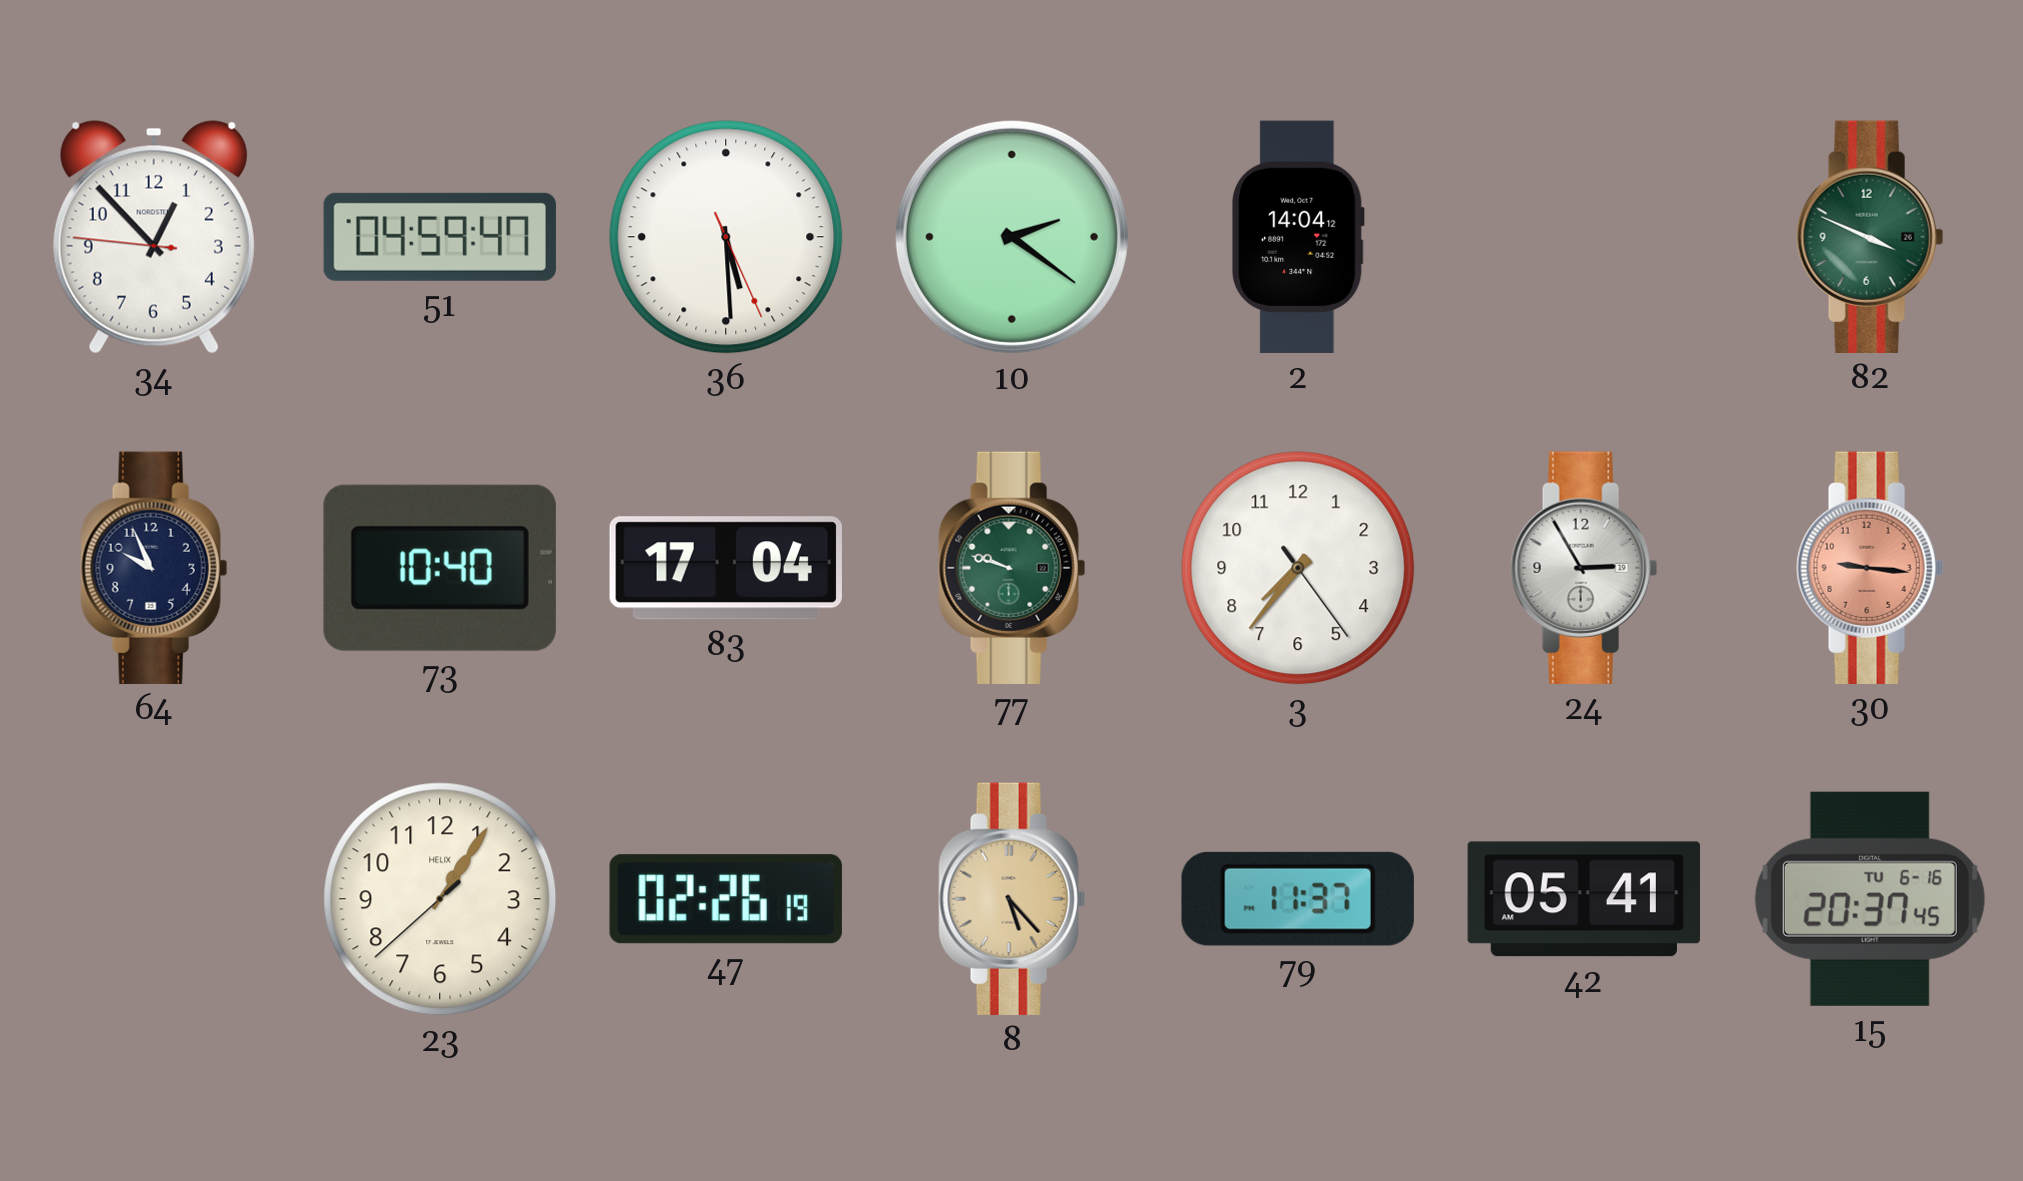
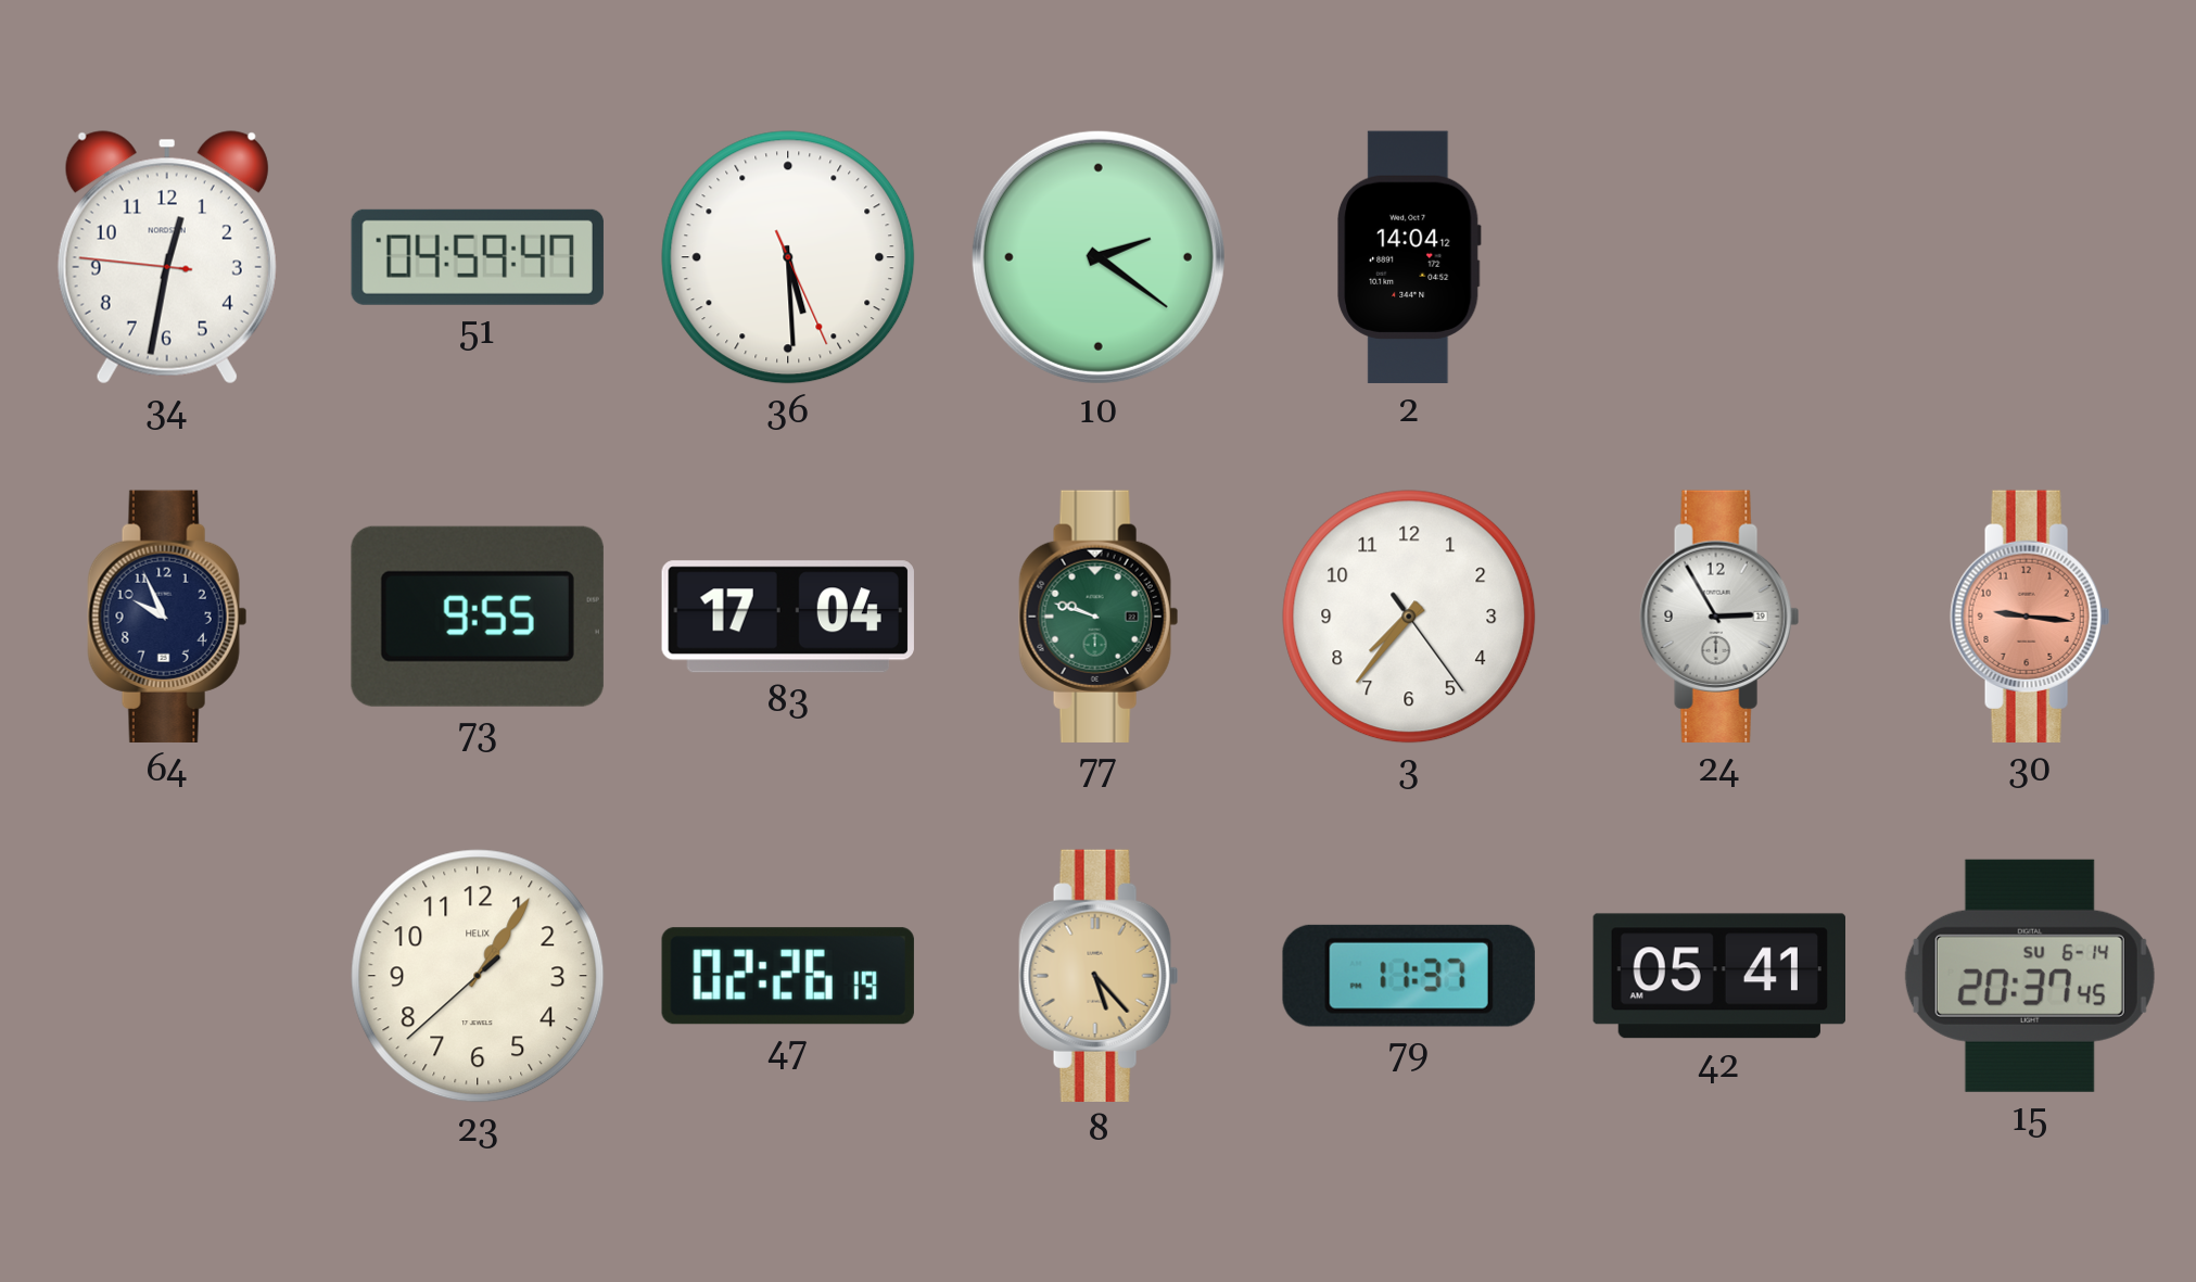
34: 12:52 -> 12:31
82: 3:49 -> none
73: 10:40 -> 9:55
15 date: TU 6-16 -> SU 6-14
